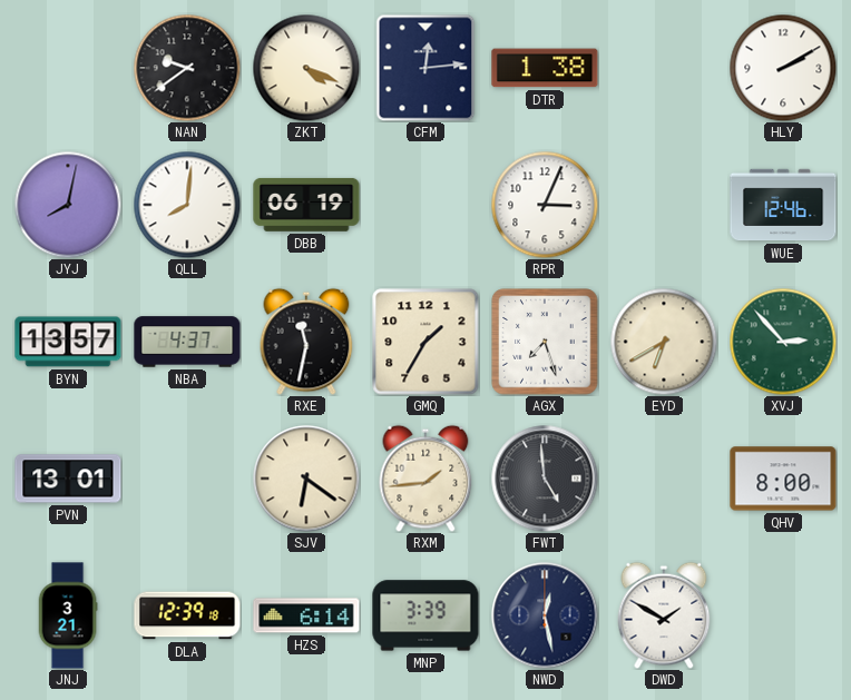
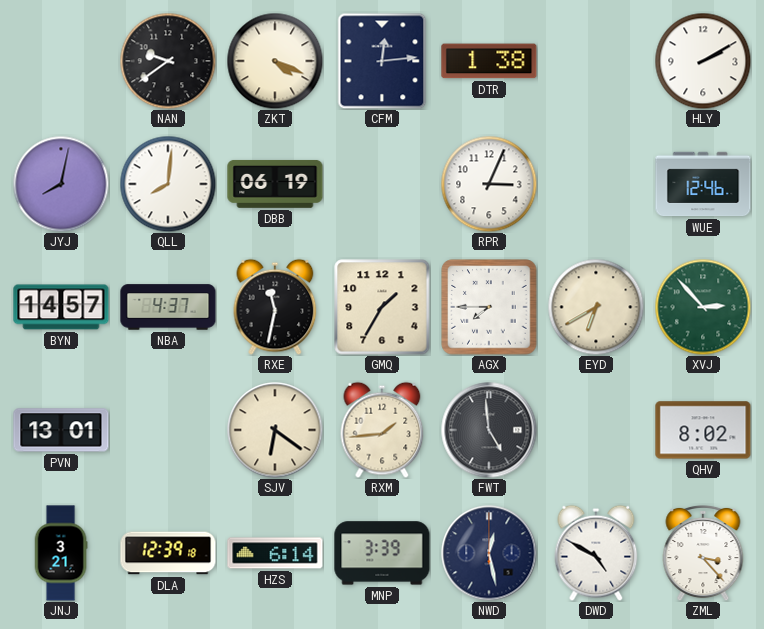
BYN: 13:57 -> 14:57
AGX: 7:27 -> 7:45
QHV: 8:00 -> 8:02
DWD: 1:50 -> 4:50
ZML: none -> 3:23
